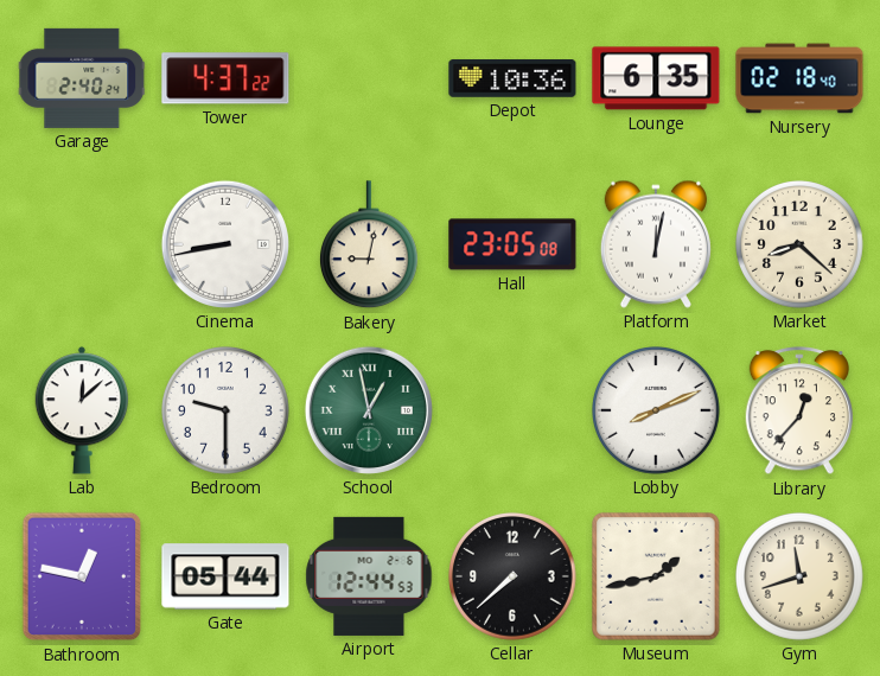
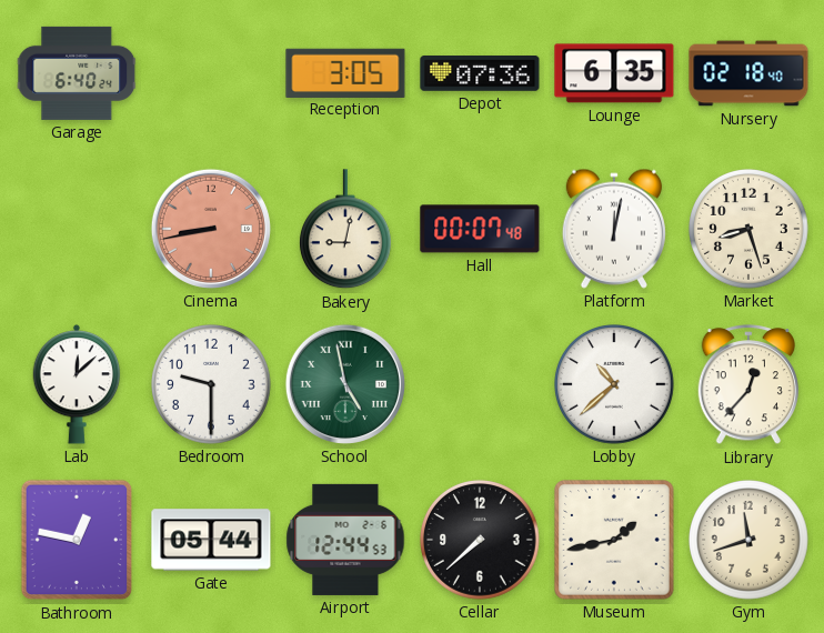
Garage: 2:40 -> 6:40
Tower: 4:37 -> none
Reception: none -> 3:05
Depot: 10:36 -> 07:36
Cinema dial: white -> salmon
Hall: 23:05 -> 00:07
Market: 8:22 -> 8:27
School: 12:58 -> 4:58
Lobby: 8:11 -> 10:38
